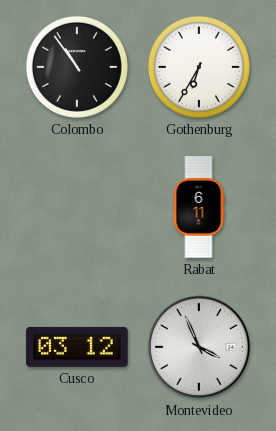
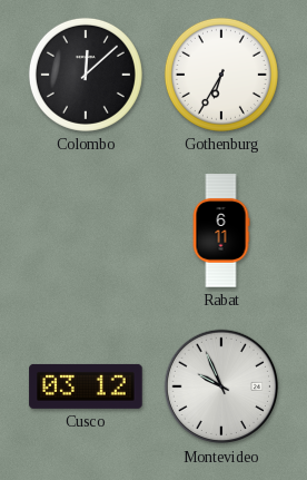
Colombo: 10:54 -> 12:08
Montevideo: 3:56 -> 9:56
